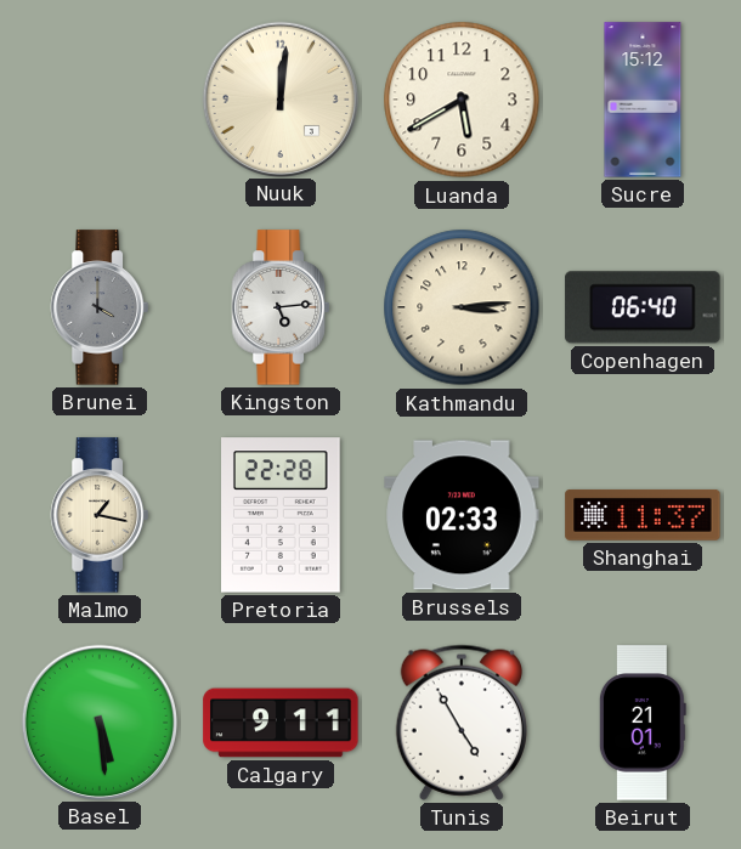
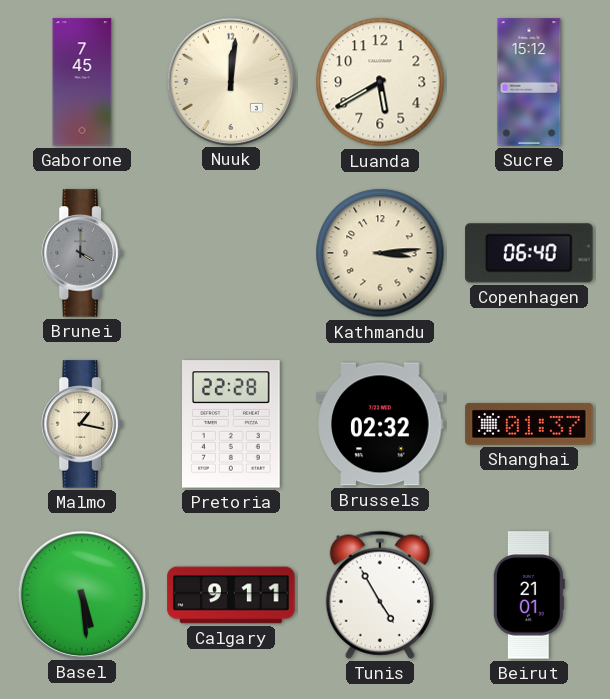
Gaborone: none -> 7:45
Kingston: 5:14 -> none
Brussels: 02:33 -> 02:32
Shanghai: 11:37 -> 01:37
